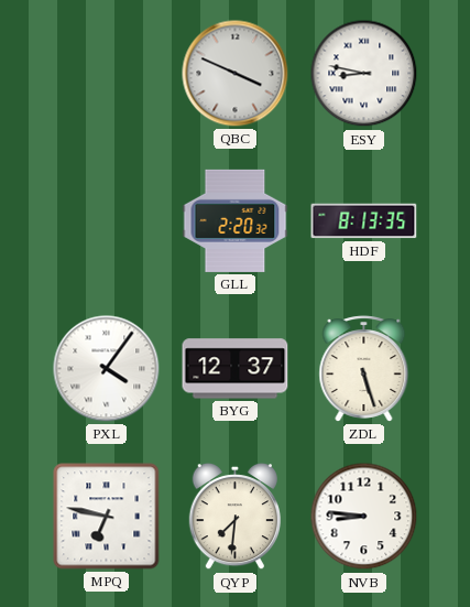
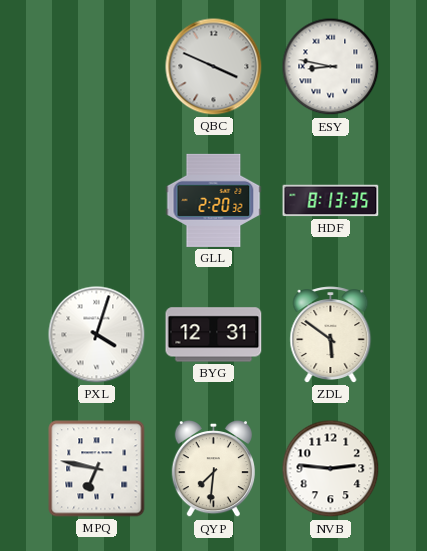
PXL: 4:06 -> 4:03
BYG: 12:37 -> 12:31
ZDL: 5:27 -> 5:51
NVB: 8:46 -> 2:46
